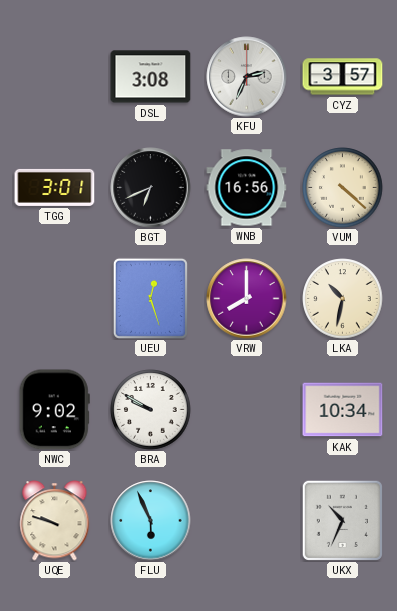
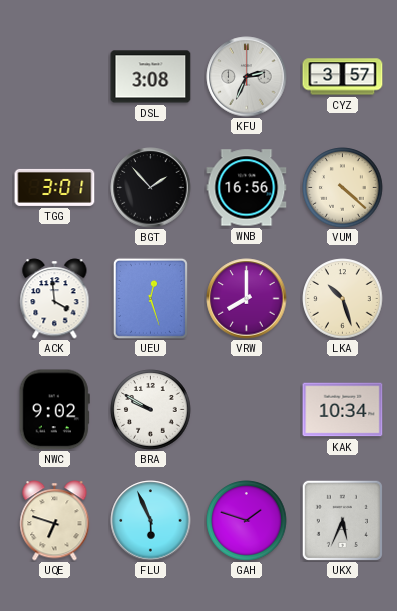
BGT: 6:41 -> 1:53
ACK: none -> 3:59
LKA: 10:32 -> 10:27
UQE: 9:48 -> 6:48
GAH: none -> 1:48
UKX: 10:34 -> 5:34
